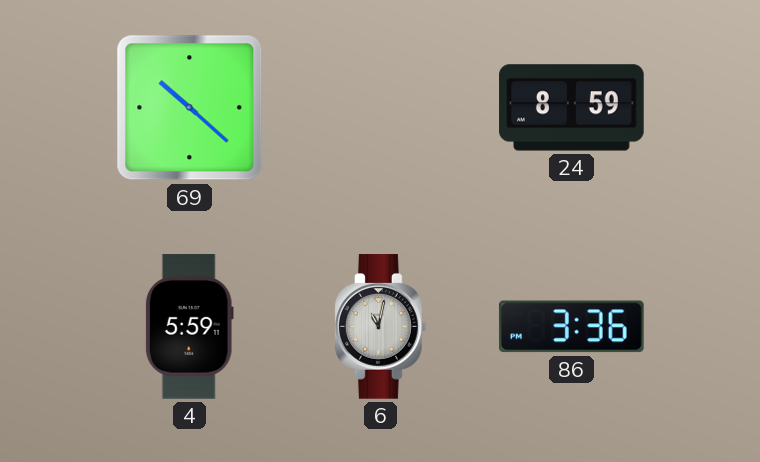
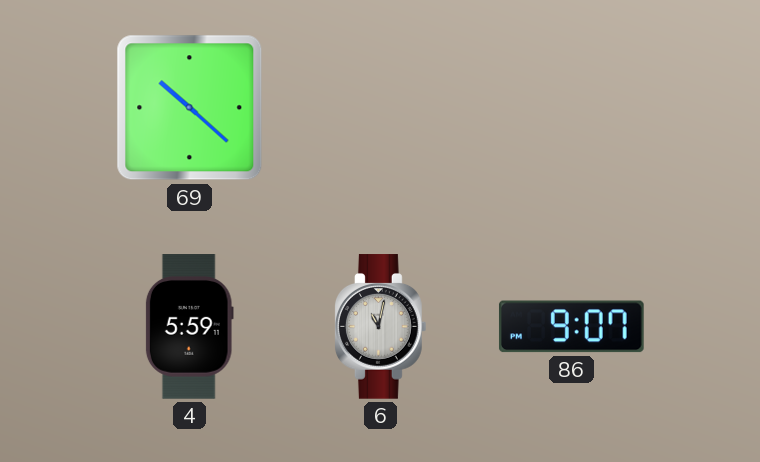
24: 8:59 -> none
86: 3:36 -> 9:07
